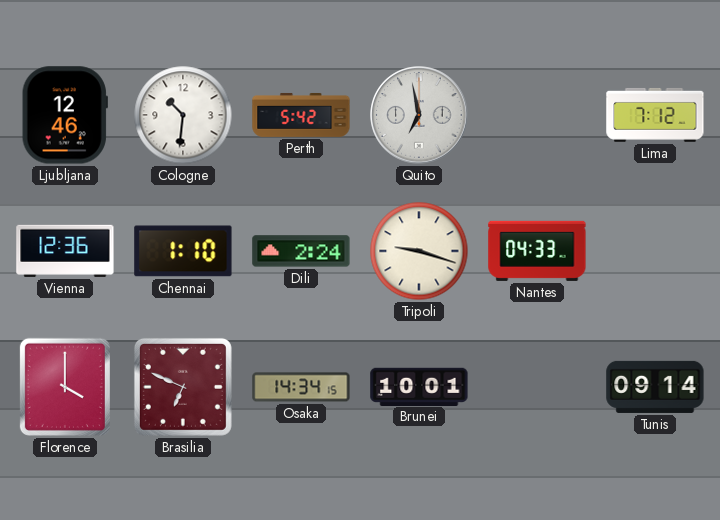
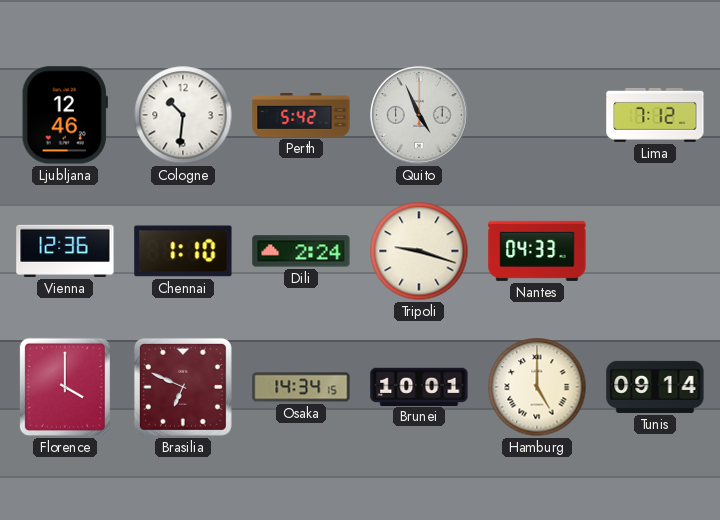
Quito: 6:58 -> 4:56
Hamburg: none -> 5:00
